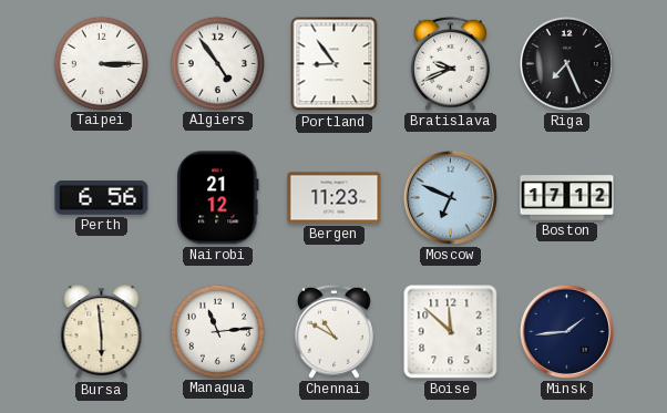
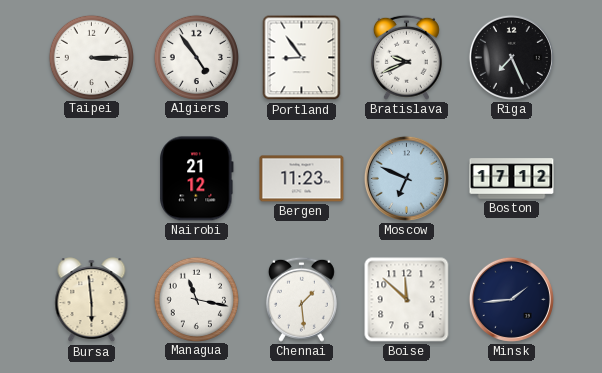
Perth: 6:56 -> none
Managua: 11:14 -> 11:17
Chennai: 10:50 -> 1:29
